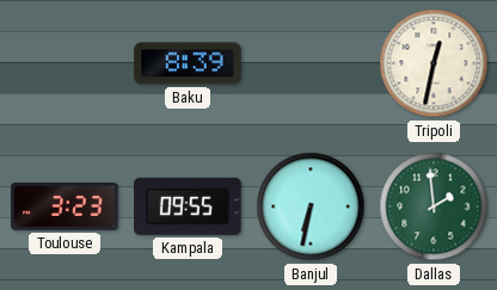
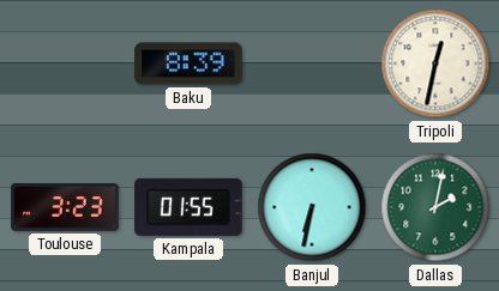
Kampala: 09:55 -> 01:55
Dallas: 1:59 -> 2:02
